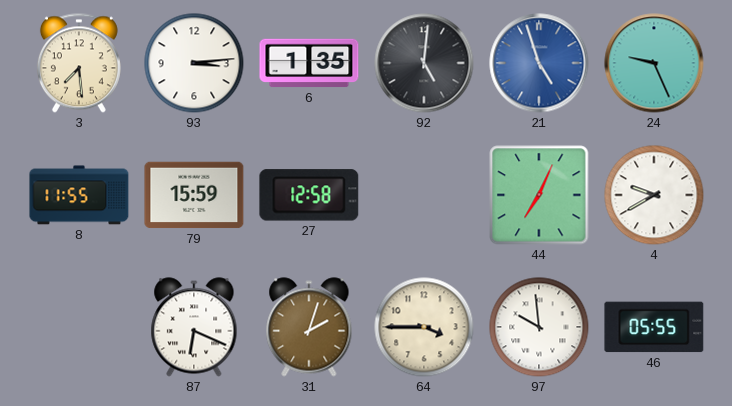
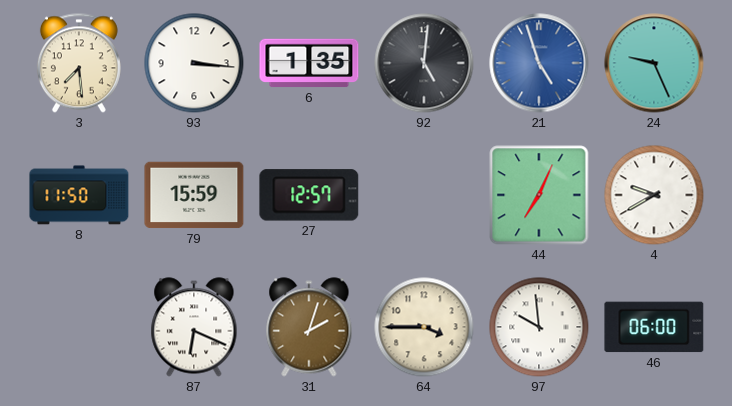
93: 3:14 -> 3:16
8: 11:55 -> 11:50
27: 12:58 -> 12:57
46: 05:55 -> 06:00
